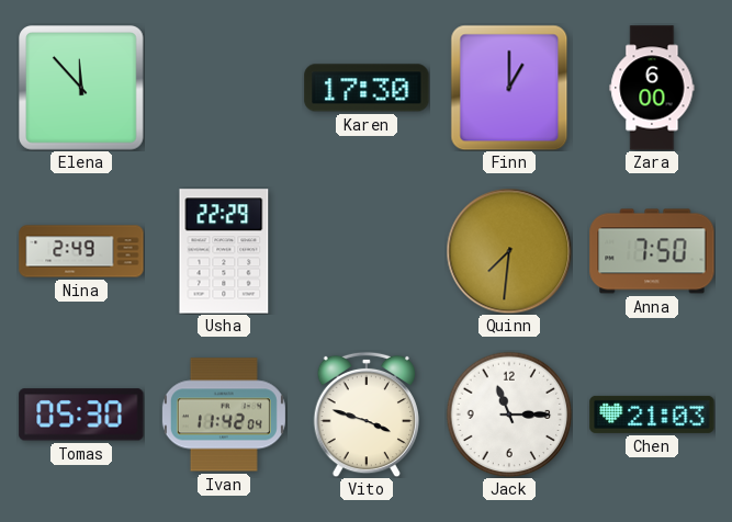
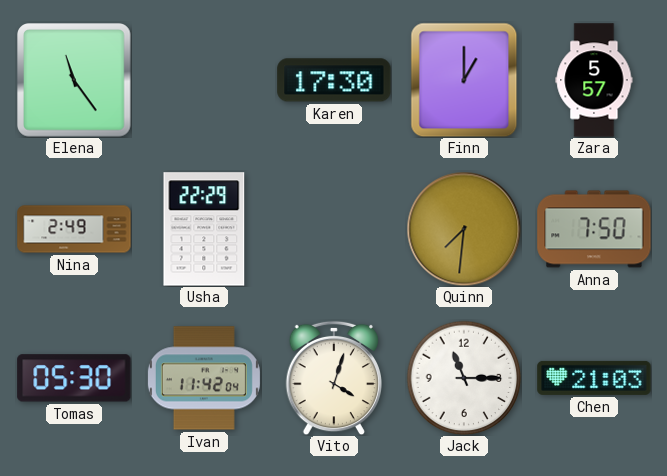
Elena: 11:53 -> 11:24
Zara: 6:00 -> 5:57
Vito: 3:48 -> 4:03
